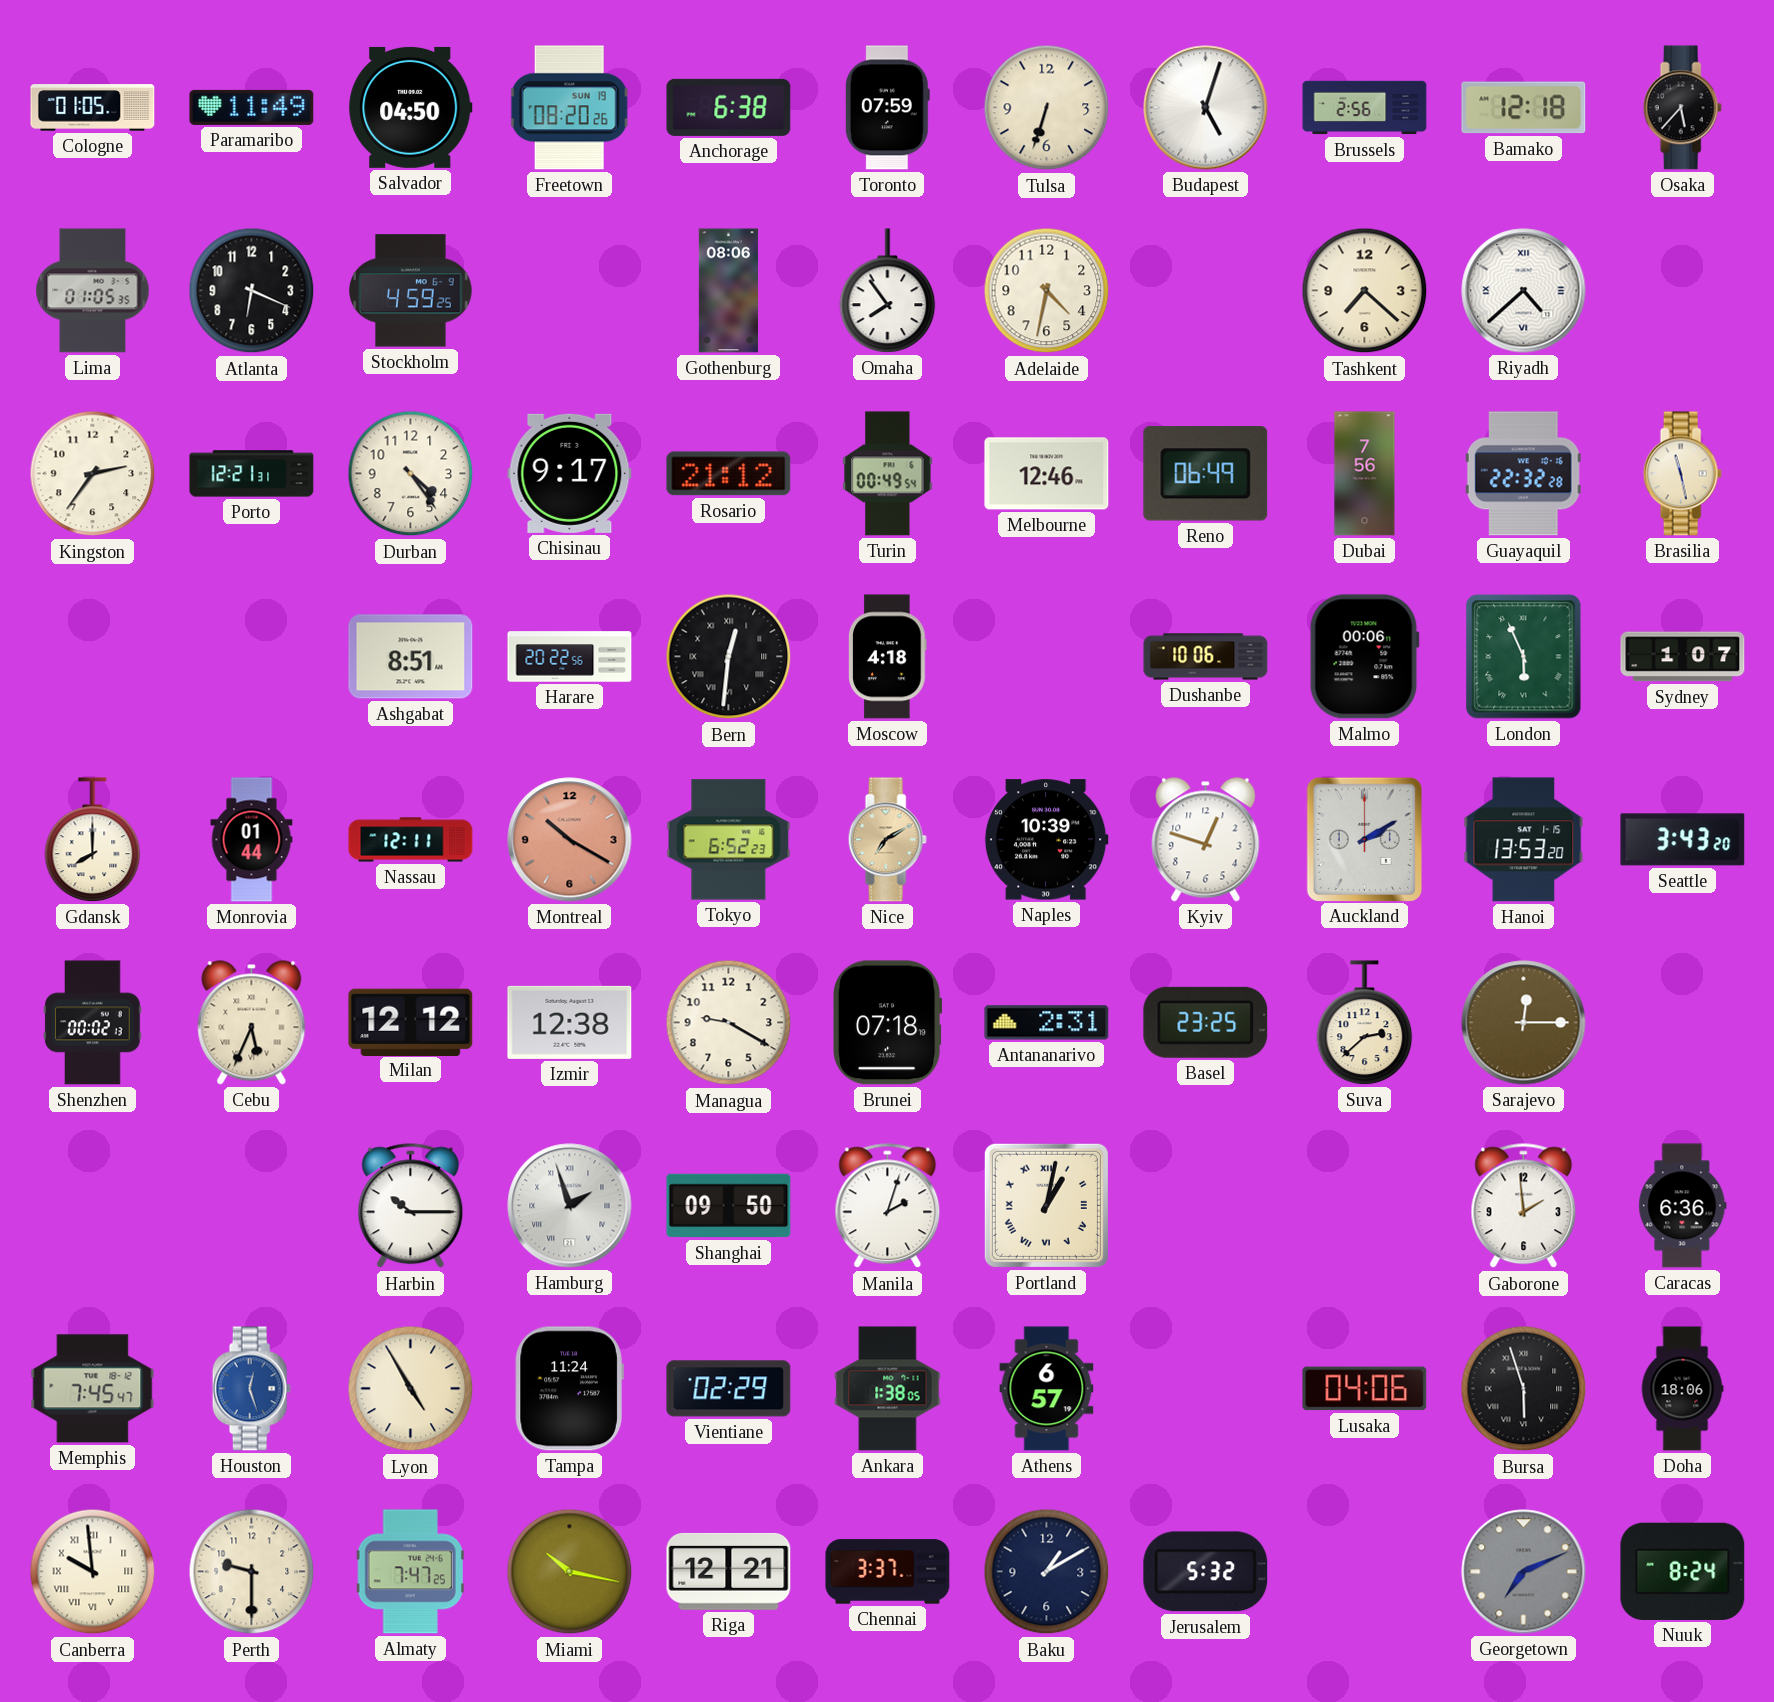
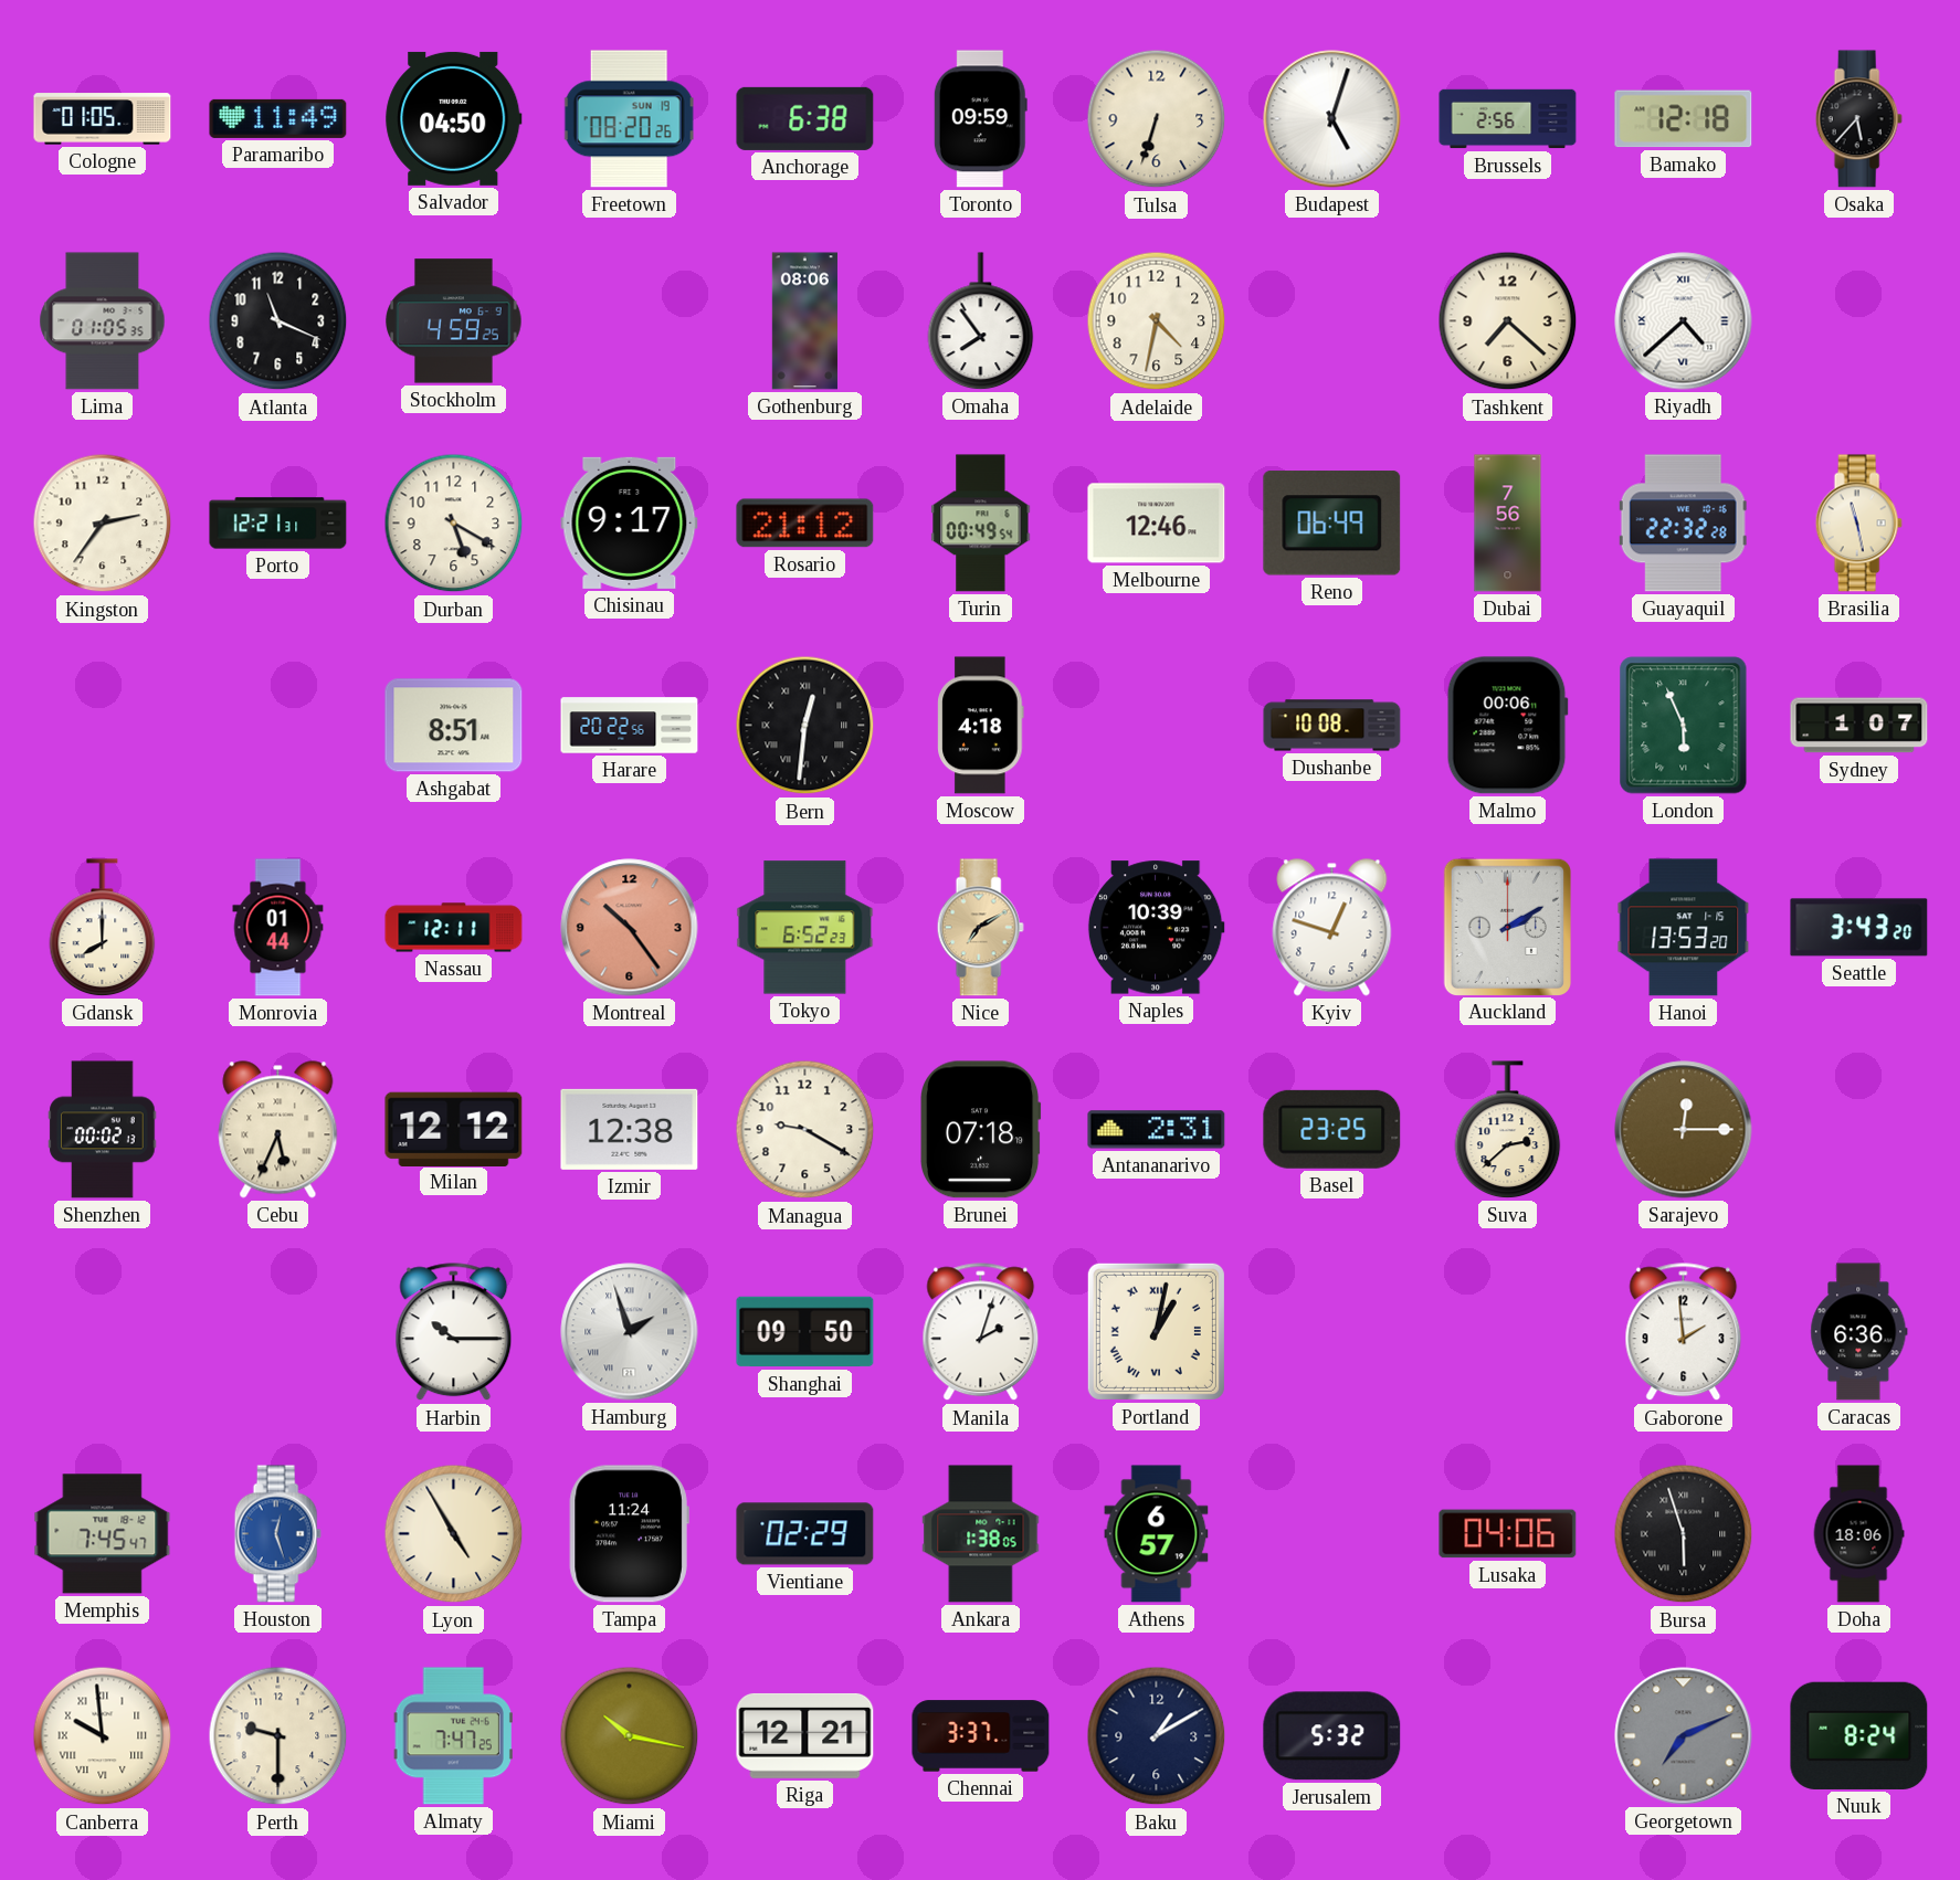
Toronto: 07:59 -> 09:59
Atlanta: 6:19 -> 11:19
Durban: 4:24 -> 5:20
Dushanbe: 10:06 -> 10:08
Montreal: 10:20 -> 10:24
